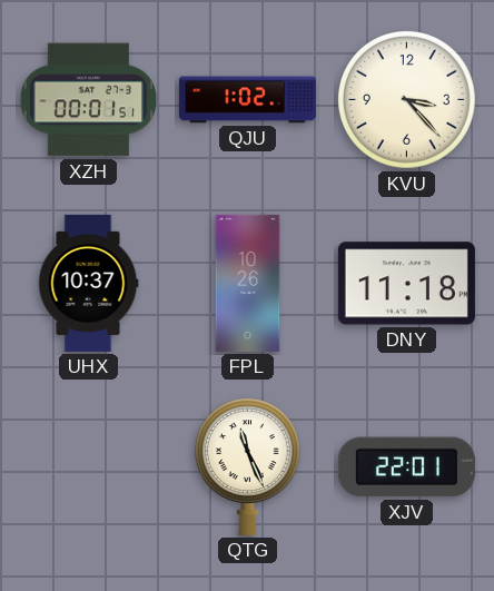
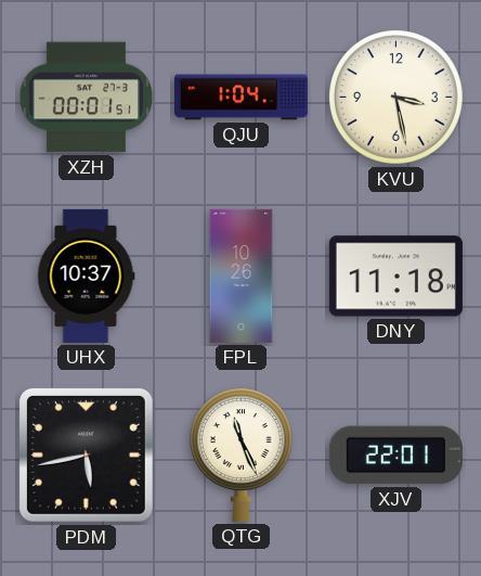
QJU: 1:02 -> 1:04
KVU: 3:23 -> 3:28
PDM: none -> 5:43
